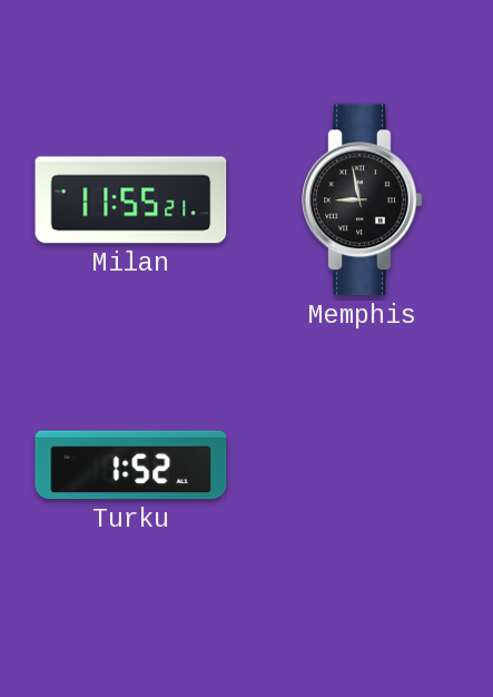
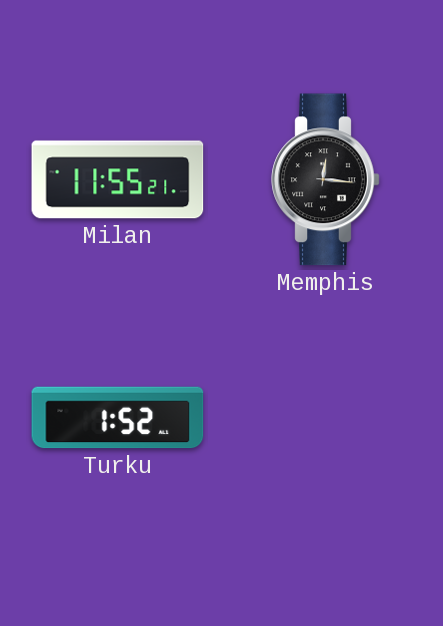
Memphis: 8:58 -> 12:16
